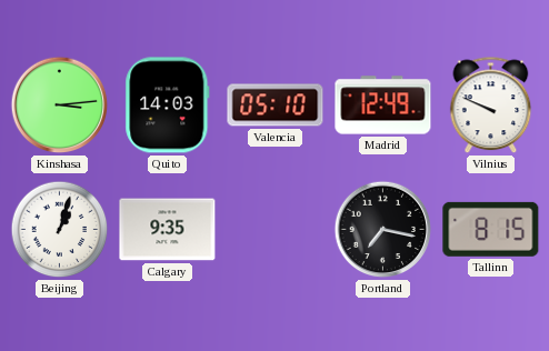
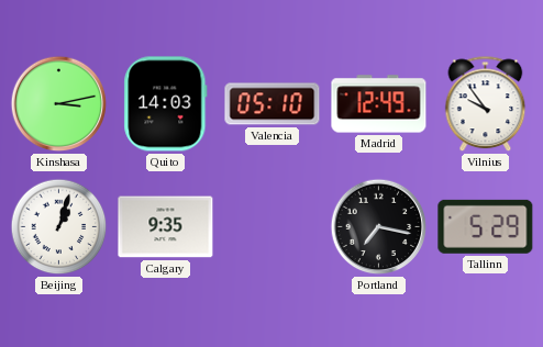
Kinshasa: 3:14 -> 3:13
Vilnius: 9:49 -> 9:54
Tallinn: 8:15 -> 5:29
